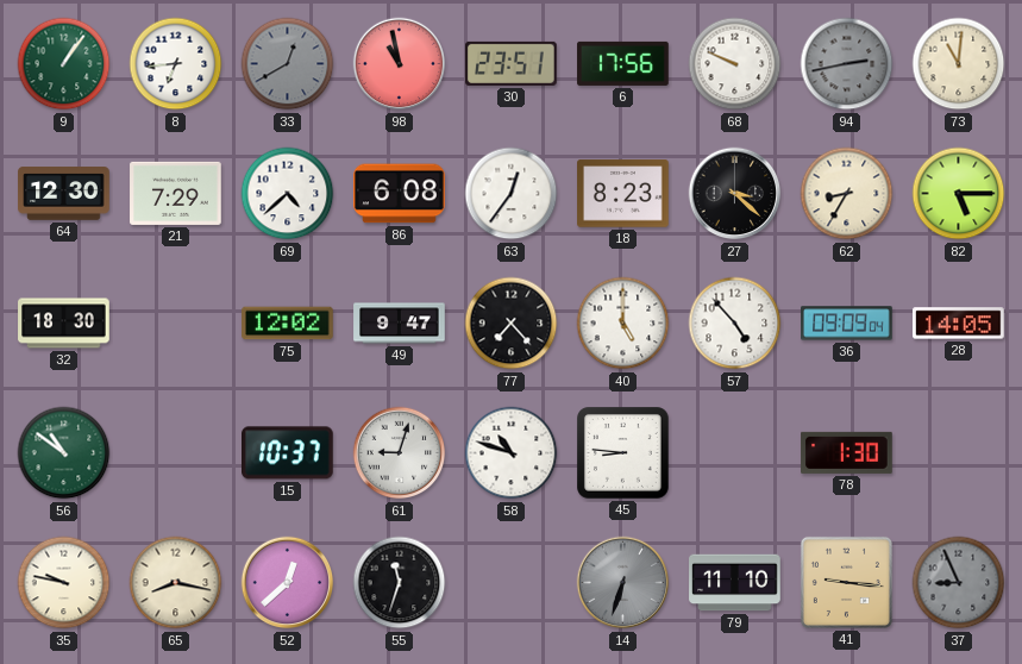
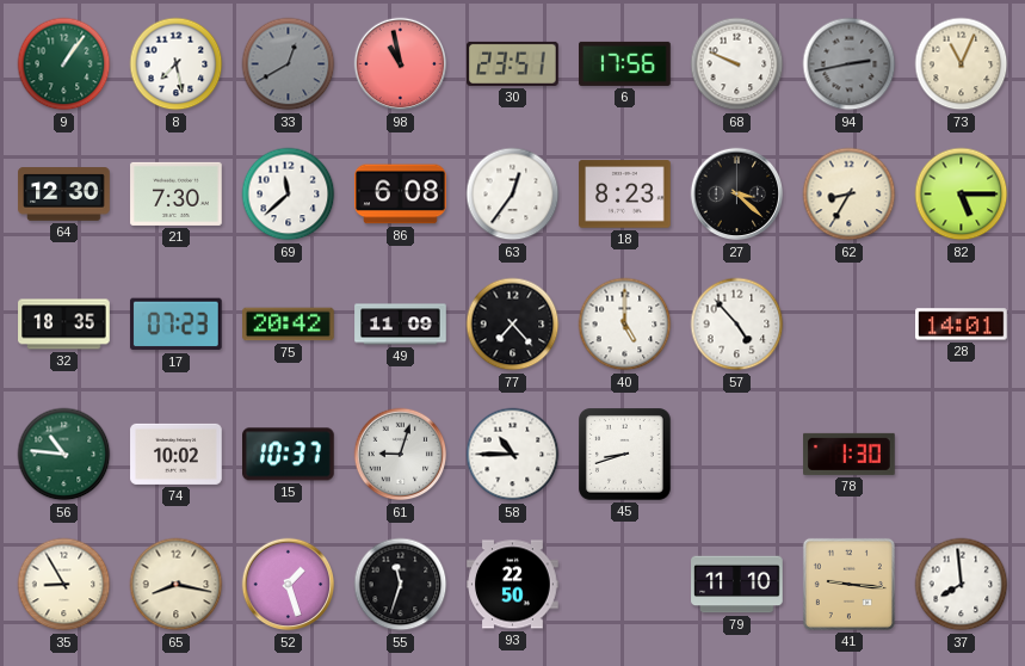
8: 6:44 -> 7:28
73: 11:01 -> 11:04
21: 7:29 -> 7:30
69: 4:38 -> 11:38
32: 18:30 -> 18:35
17: none -> 07:23
75: 12:02 -> 20:42
49: 9:47 -> 11:09
36: 09:09 -> none
28: 14:05 -> 14:01
56: 10:51 -> 10:46
74: none -> 10:02
58: 10:48 -> 10:45
45: 8:46 -> 8:42
35: 9:47 -> 8:55
52: 12:38 -> 1:27
93: none -> 22:50
14: 6:33 -> none
37: 8:56 -> 7:59
37 dial: grey -> white
